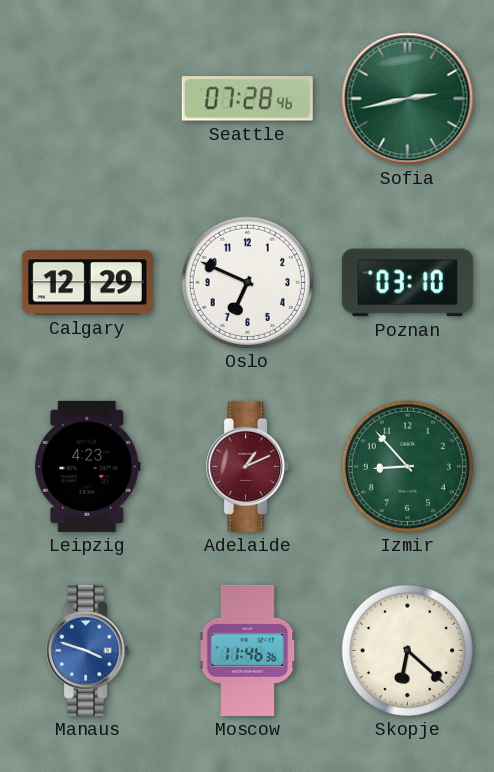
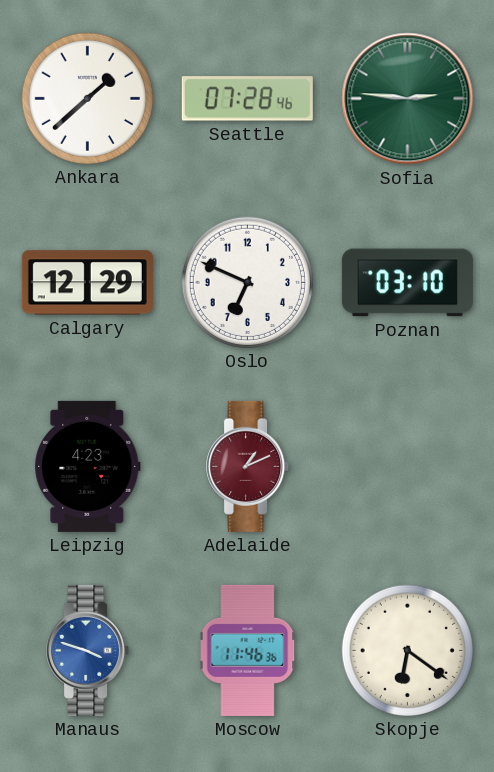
Ankara: none -> 1:38
Sofia: 2:43 -> 2:46
Izmir: 8:53 -> none
Skopje: 6:22 -> 6:21
